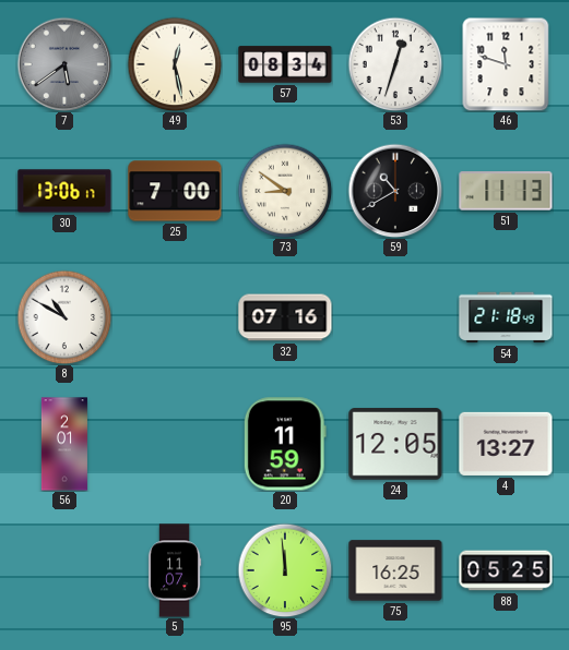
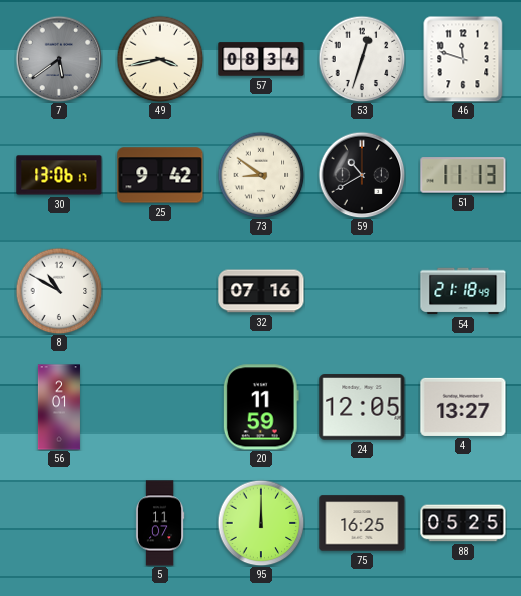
49: 12:28 -> 3:43
25: 7:00 -> 9:42
95: 11:59 -> 12:00
